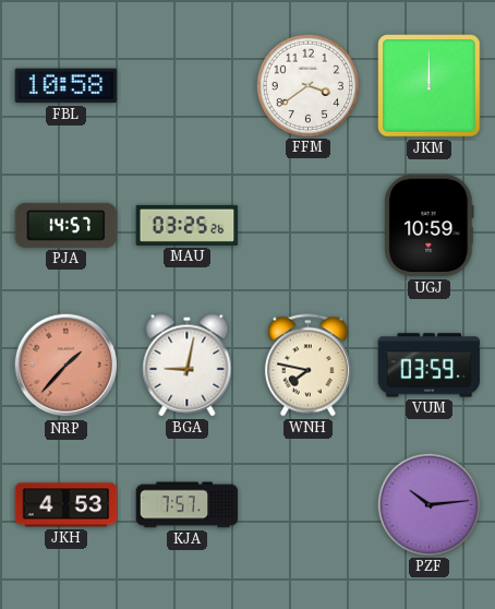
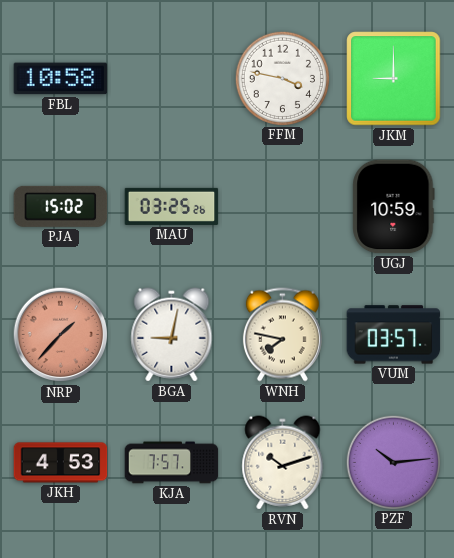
FFM: 3:39 -> 3:47
JKM: 12:00 -> 9:00
PJA: 14:57 -> 15:02
VUM: 03:59 -> 03:57
RVN: none -> 10:12
